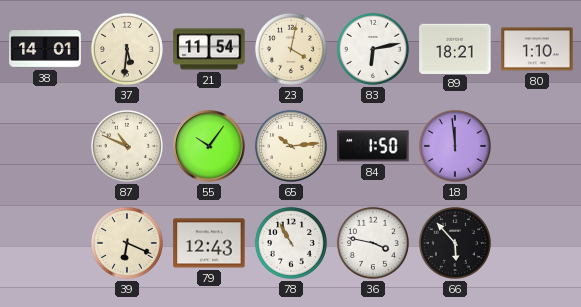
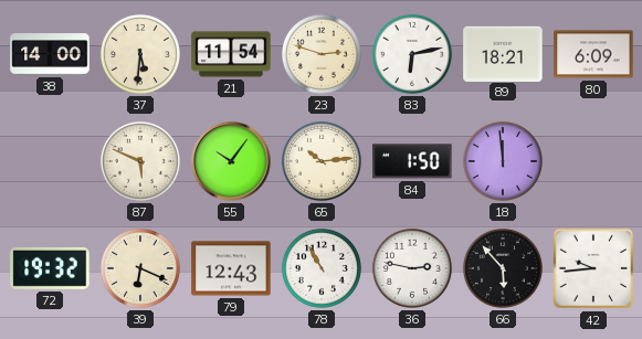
38: 14:01 -> 14:00
23: 4:02 -> 2:48
80: 1:10 -> 6:09
87: 10:49 -> 5:49
72: none -> 19:32
36: 3:47 -> 2:47
42: none -> 9:44
